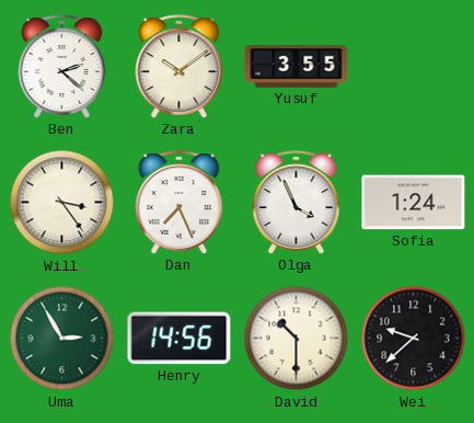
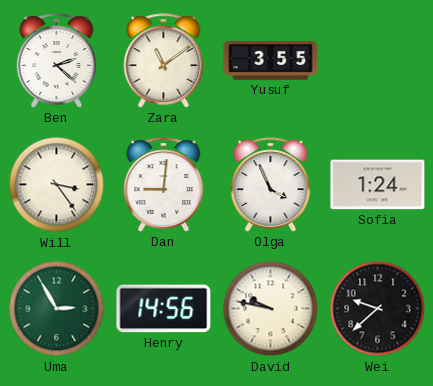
Zara: 10:09 -> 11:09
Dan: 7:26 -> 9:01
David: 10:30 -> 9:47
